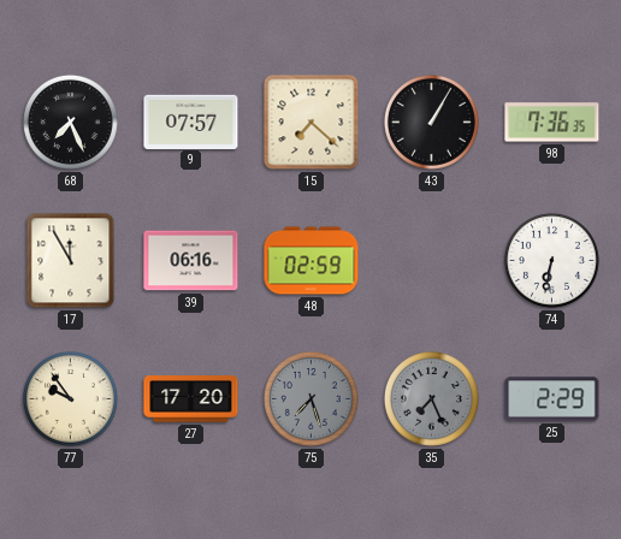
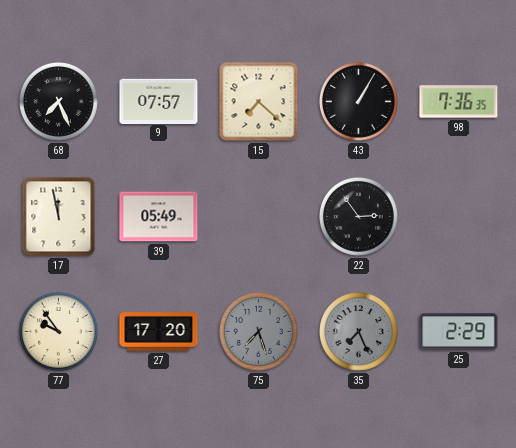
17: 11:55 -> 11:58
39: 06:16 -> 05:49
48: 02:59 -> none
22: none -> 2:54
74: 6:32 -> none
